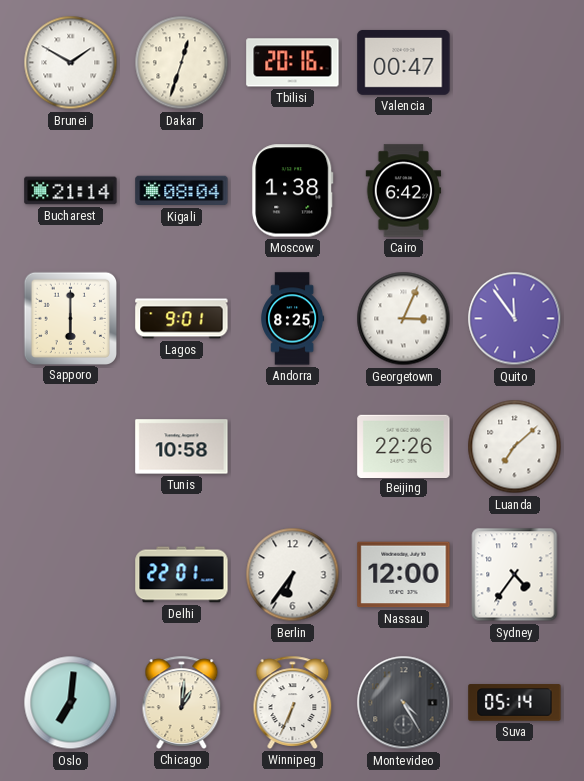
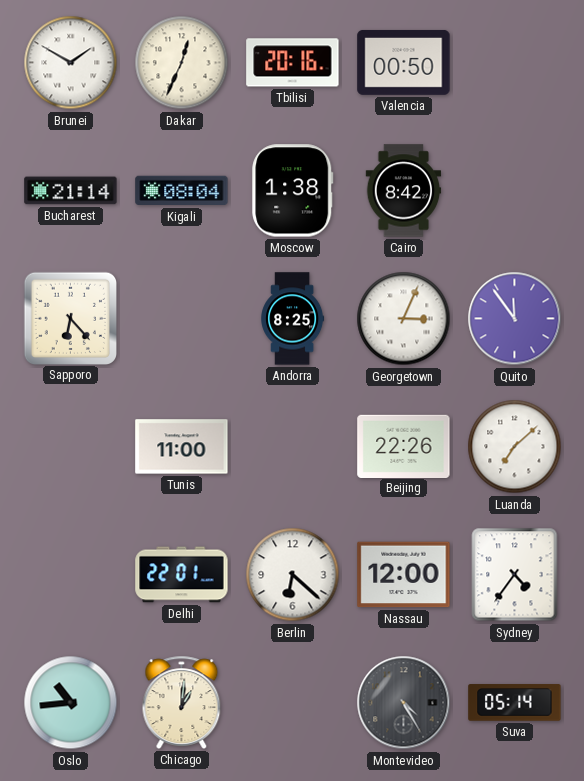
Dakar: 12:33 -> 12:34
Valencia: 00:47 -> 00:50
Cairo: 6:42 -> 8:42
Sapporo: 6:00 -> 6:23
Lagos: 9:01 -> none
Tunis: 10:58 -> 11:00
Berlin: 6:36 -> 6:22
Oslo: 7:01 -> 10:44
Winnipeg: 6:34 -> none
